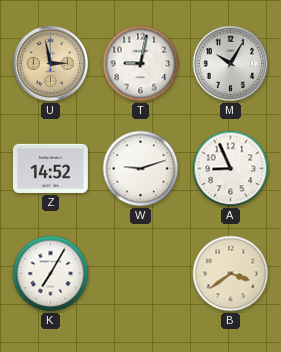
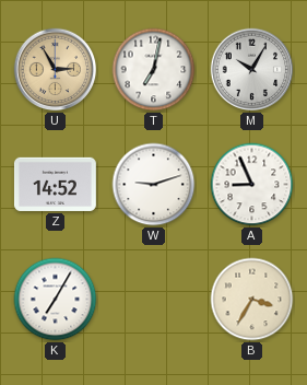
U: 2:58 -> 2:55
T: 9:02 -> 7:02
B: 3:39 -> 3:35
